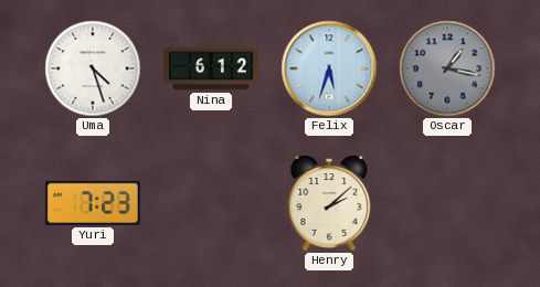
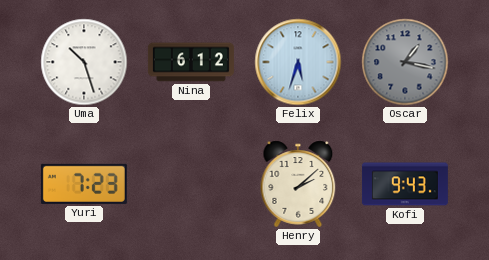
Uma: 4:27 -> 10:27
Kofi: none -> 9:43
